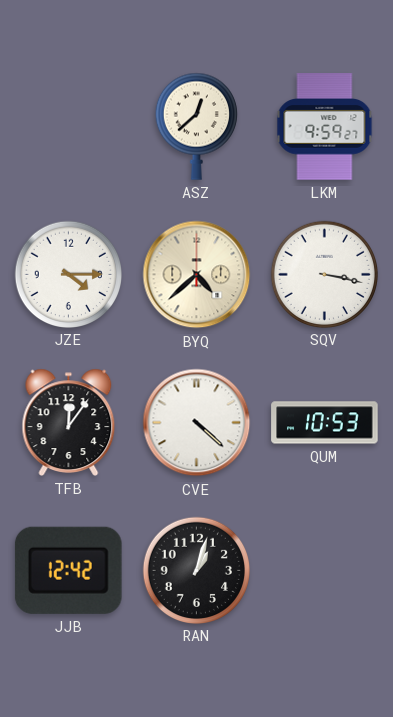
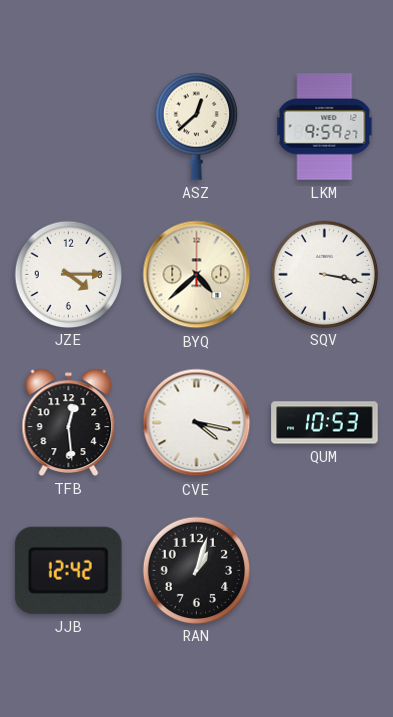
TFB: 12:06 -> 12:29
CVE: 4:22 -> 4:17
